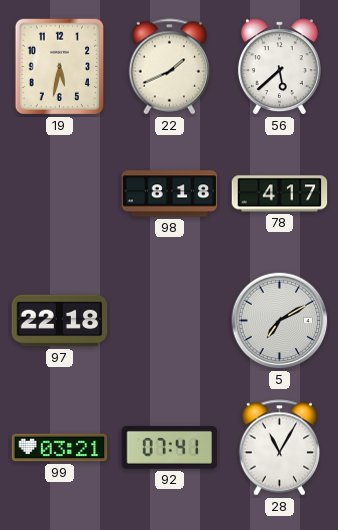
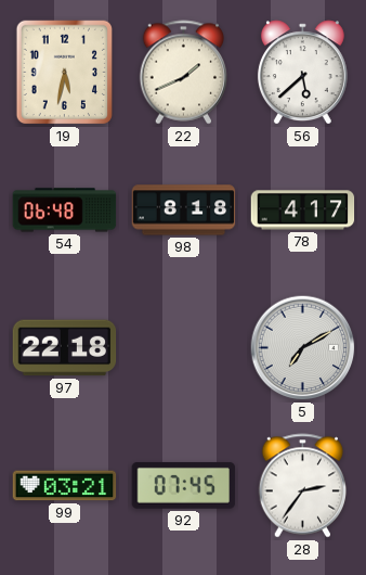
54: none -> 06:48
92: 07:41 -> 07:45
28: 11:05 -> 2:36
